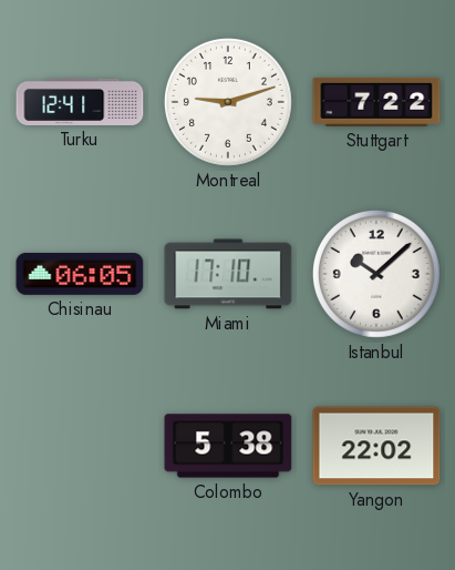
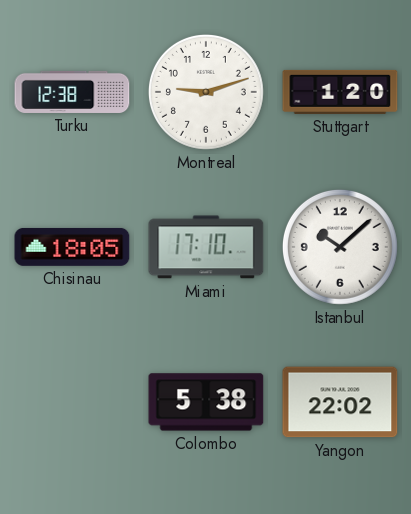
Turku: 12:41 -> 12:38
Stuttgart: 7:22 -> 1:20
Chisinau: 06:05 -> 18:05
